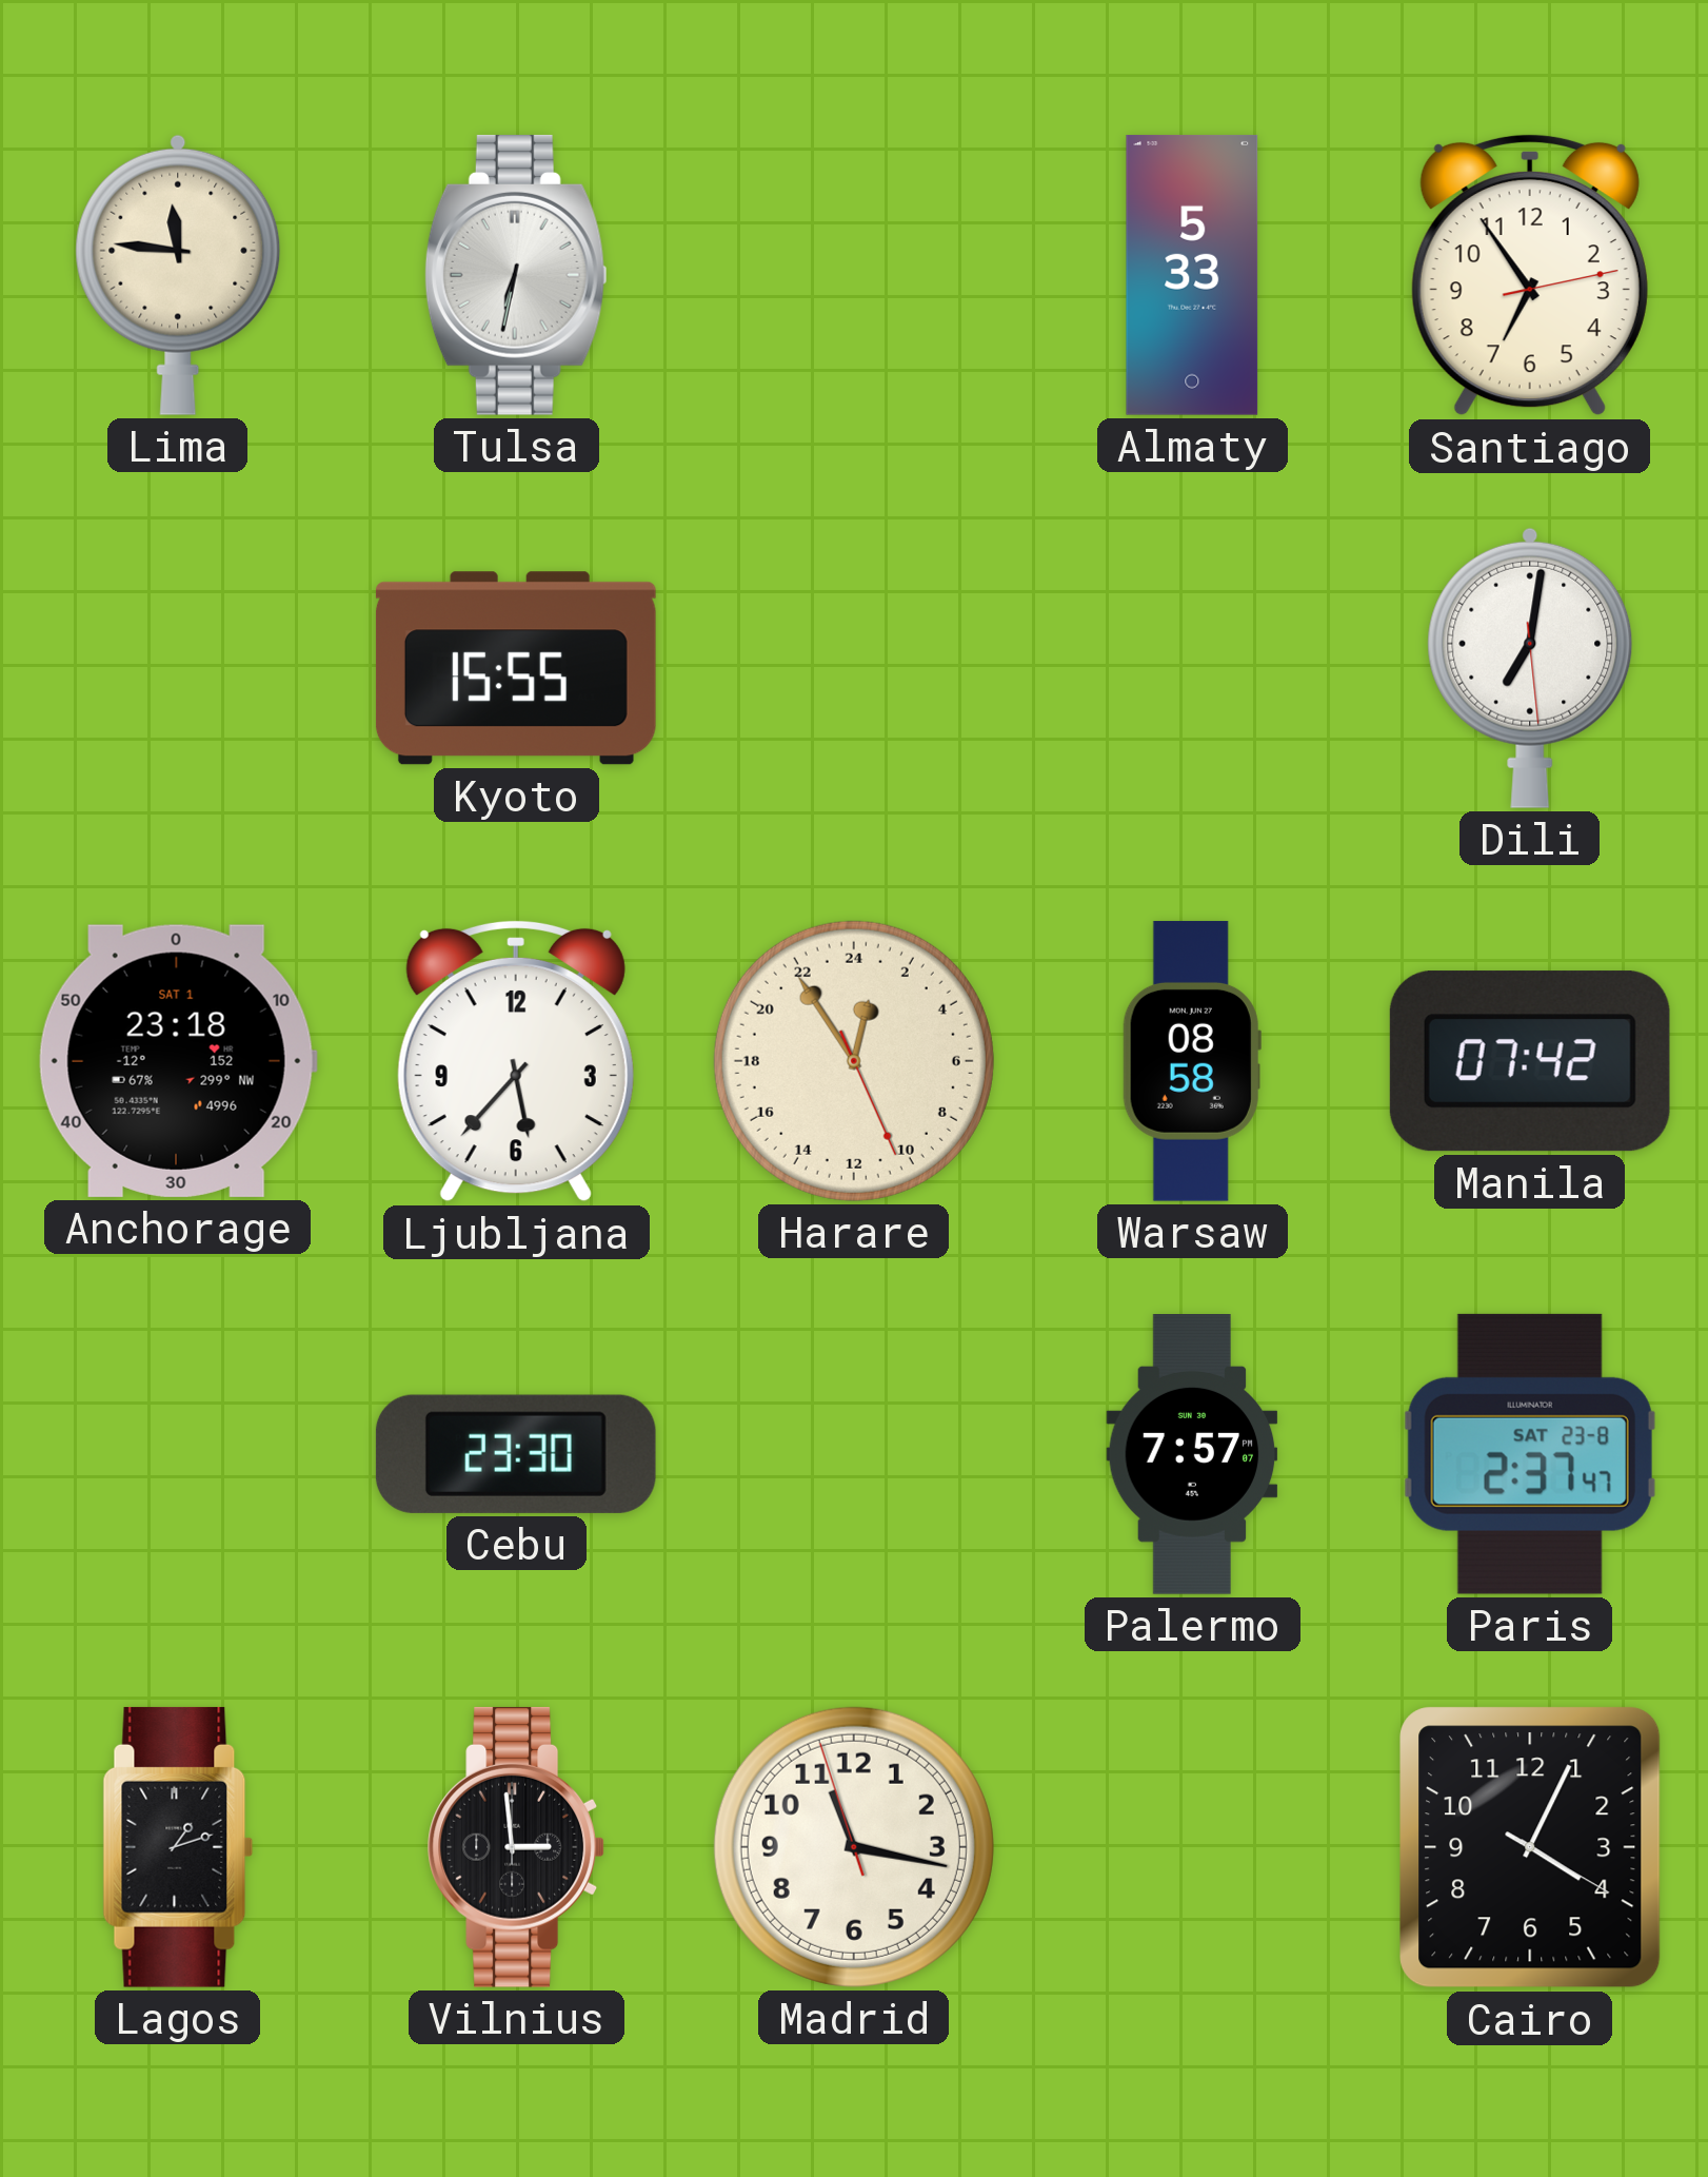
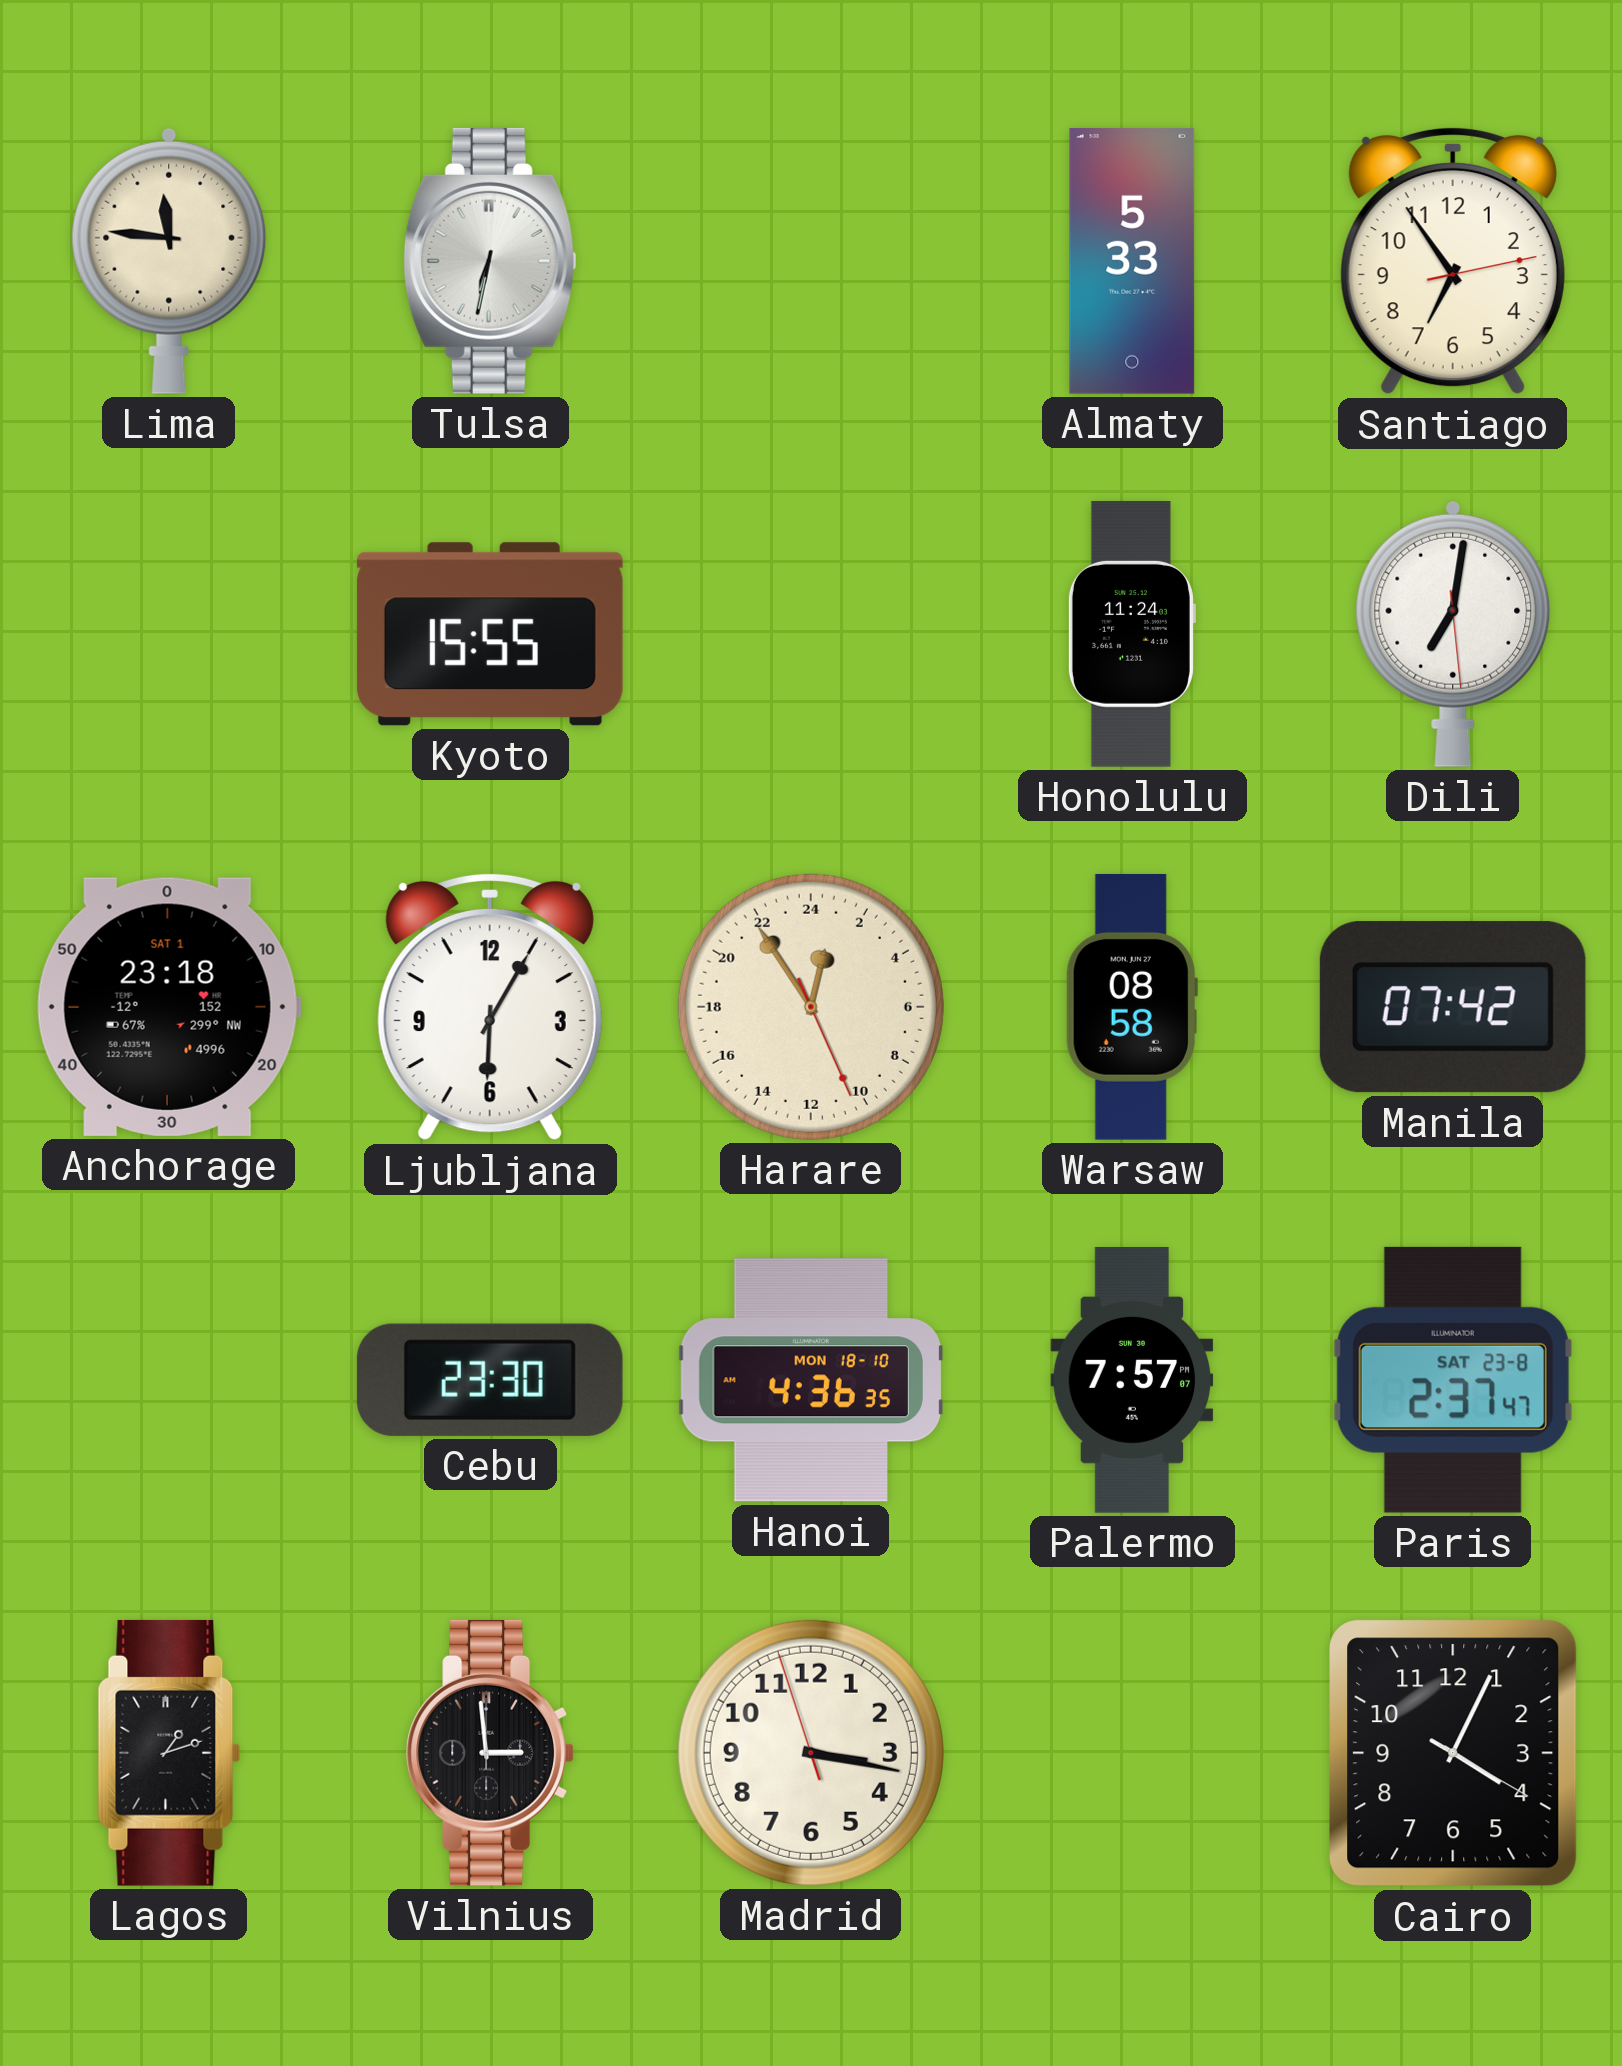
Honolulu: none -> 11:24
Ljubljana: 5:37 -> 6:05
Hanoi: none -> 4:36
Madrid: 11:16 -> 3:16
